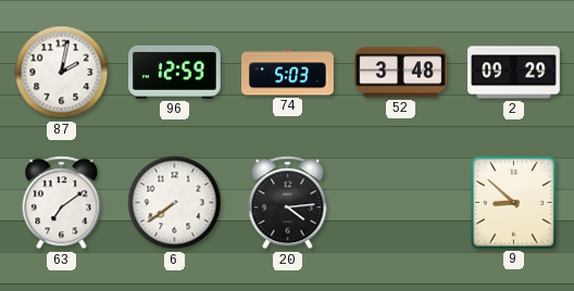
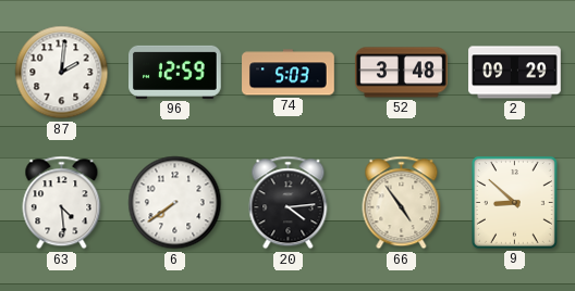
87: 2:02 -> 2:01
63: 7:09 -> 4:29
66: none -> 4:54
